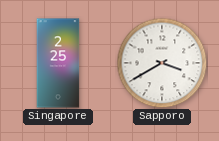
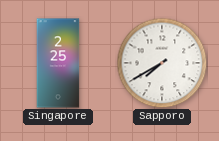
Sapporo: 3:40 -> 7:40
